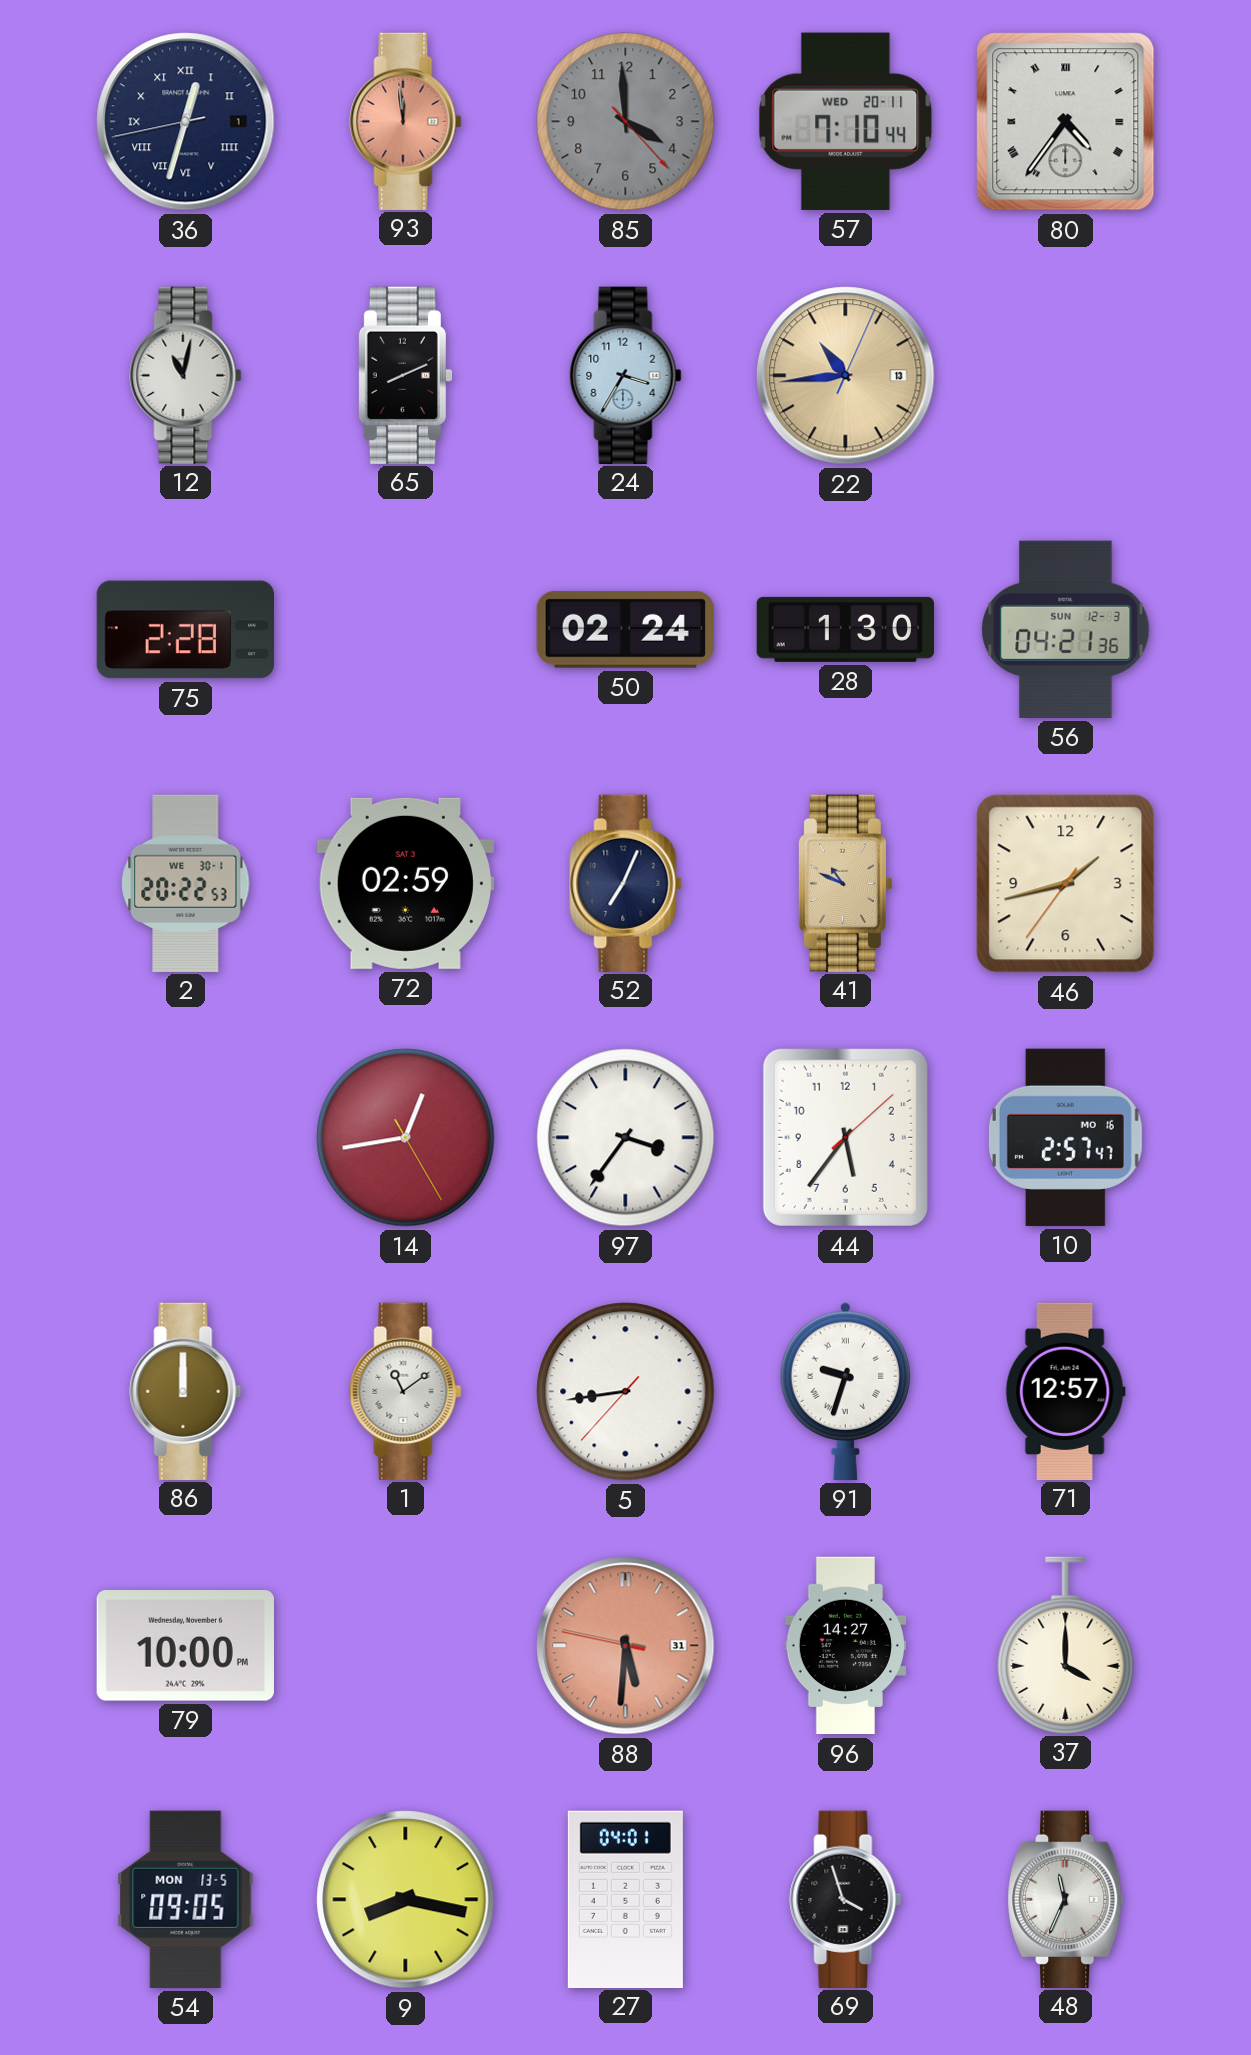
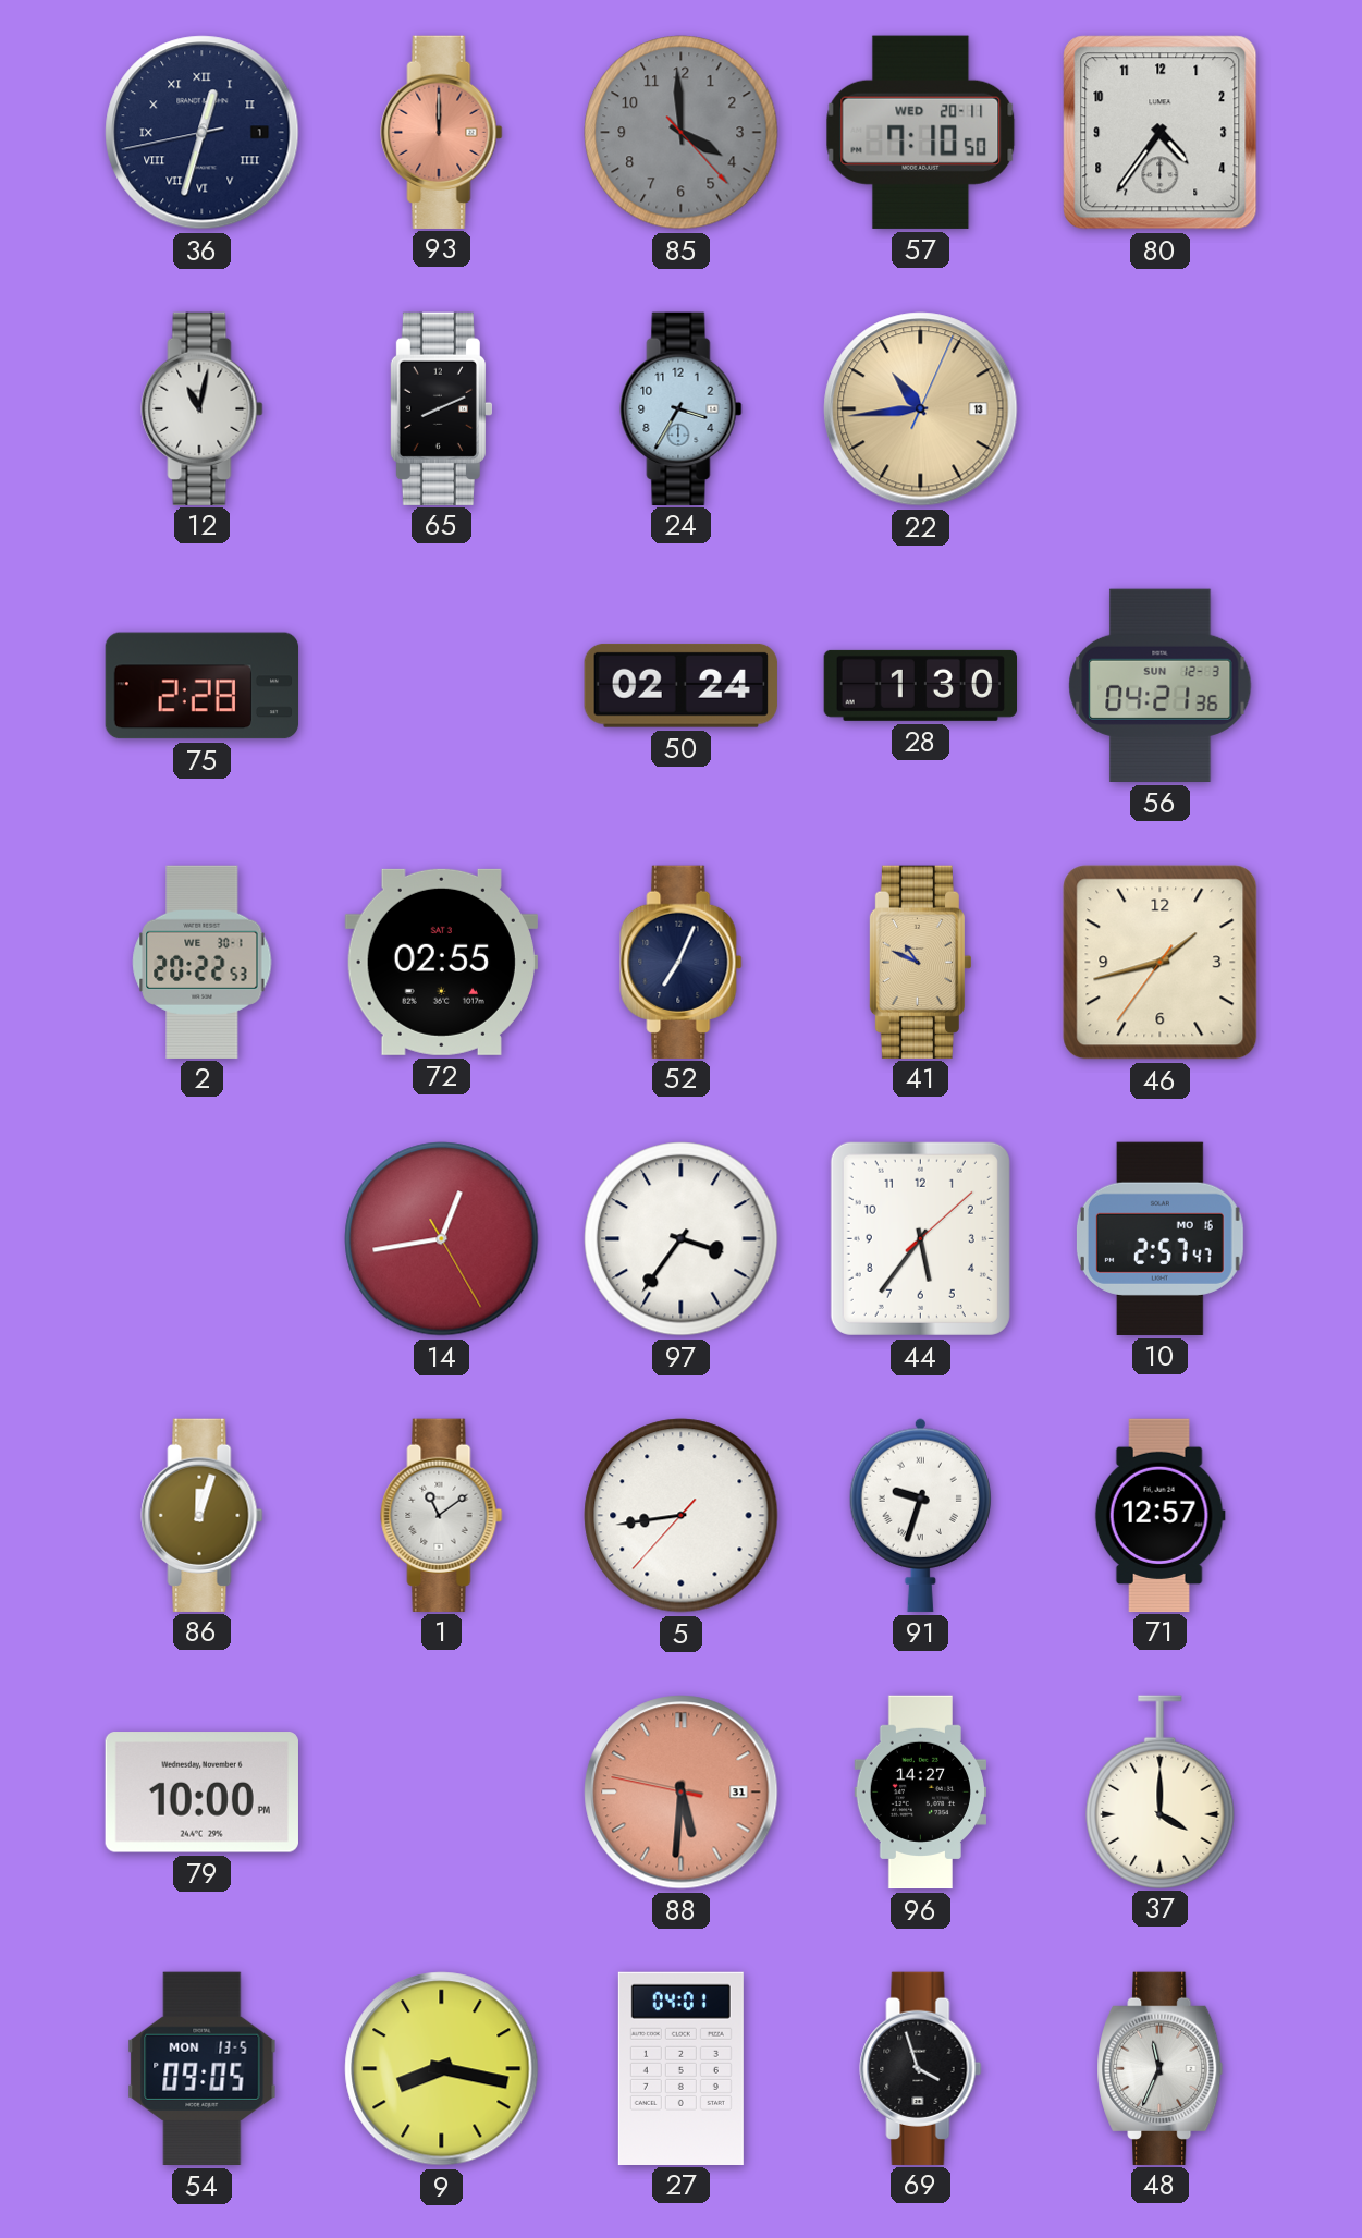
93: 11:59 -> 12:00
57: 7:10:44 -> 7:10:50
80 numerals: Roman -> Arabic
72: 02:59 -> 02:55
86: 12:00 -> 12:03
